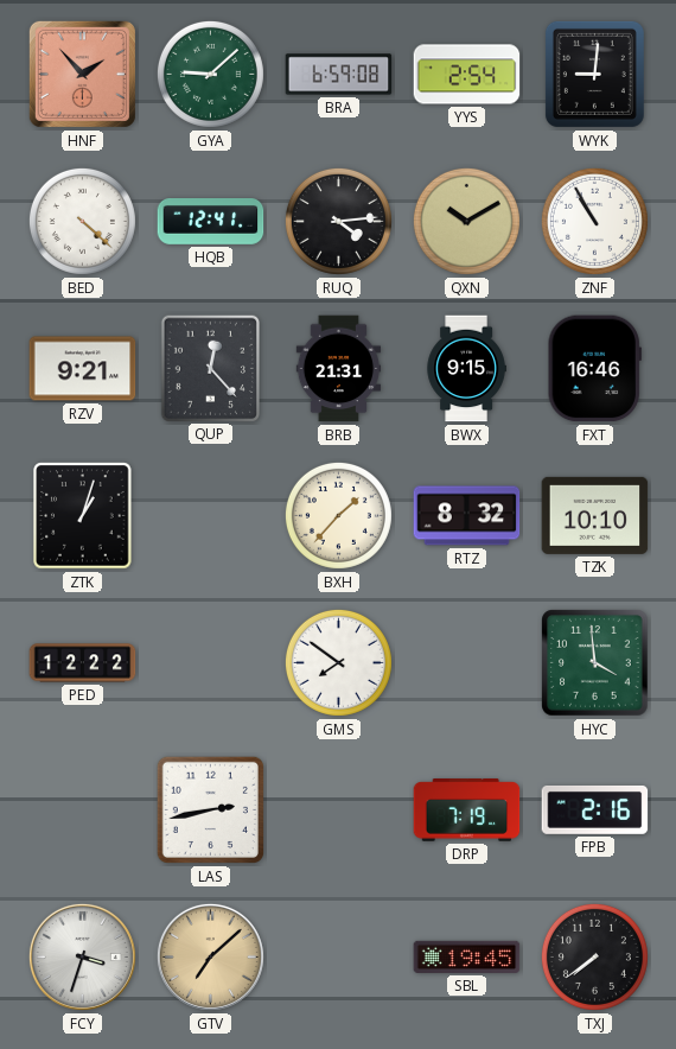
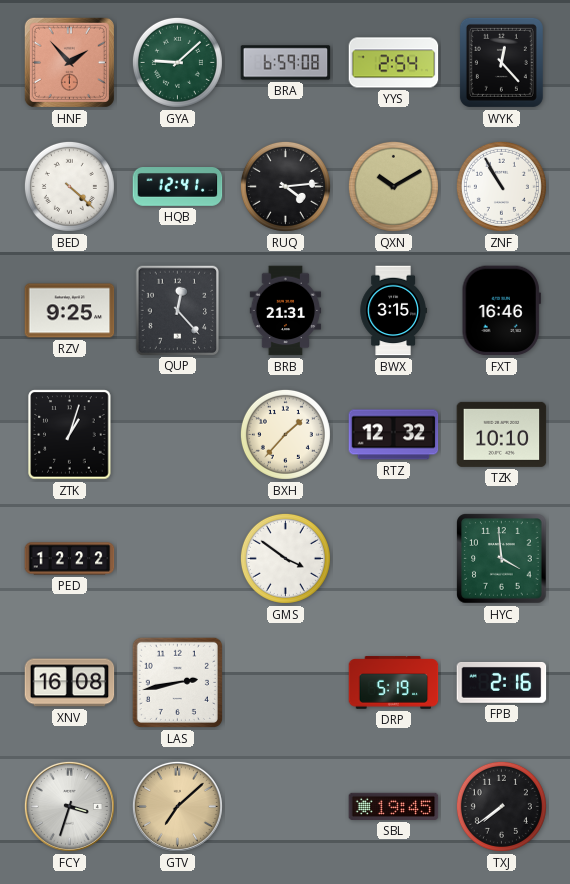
WYK: 9:01 -> 12:23
RZV: 9:21 -> 9:25
BWX: 9:15 -> 3:15
RTZ: 8:32 -> 12:32
GMS: 7:51 -> 3:51
XNV: none -> 16:08
DRP: 7:19 -> 5:19
